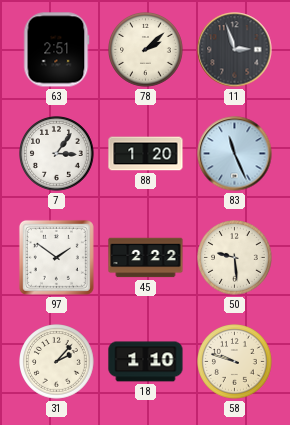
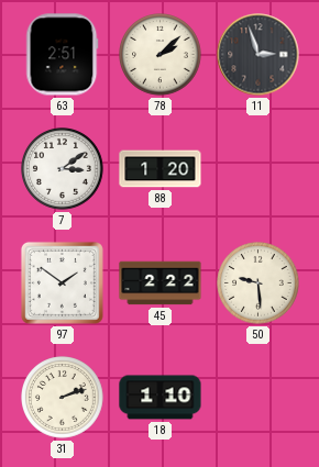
7: 3:06 -> 3:09
83: 11:26 -> none
31: 2:07 -> 2:12
58: 9:48 -> none
